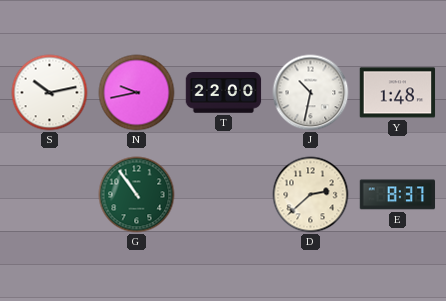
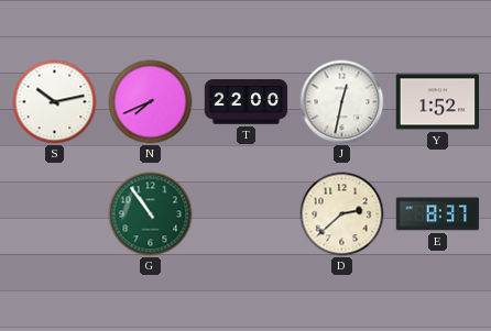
N: 9:43 -> 7:41
J: 10:32 -> 12:32
Y: 1:48 -> 1:52
